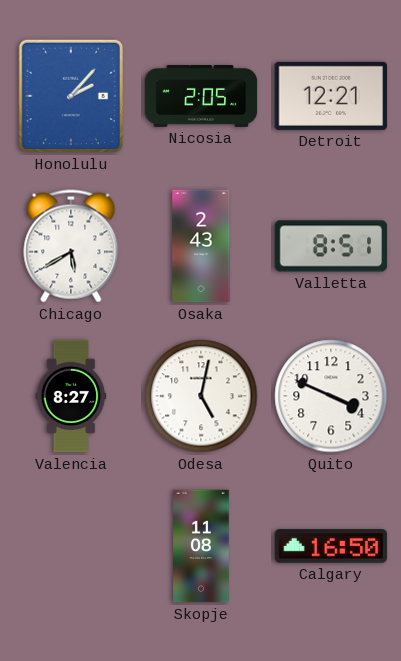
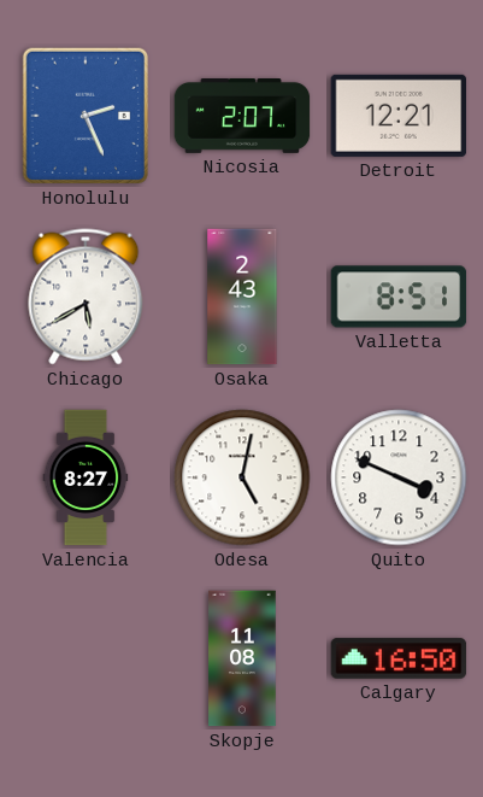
Honolulu: 2:07 -> 2:26
Nicosia: 2:05 -> 2:07
